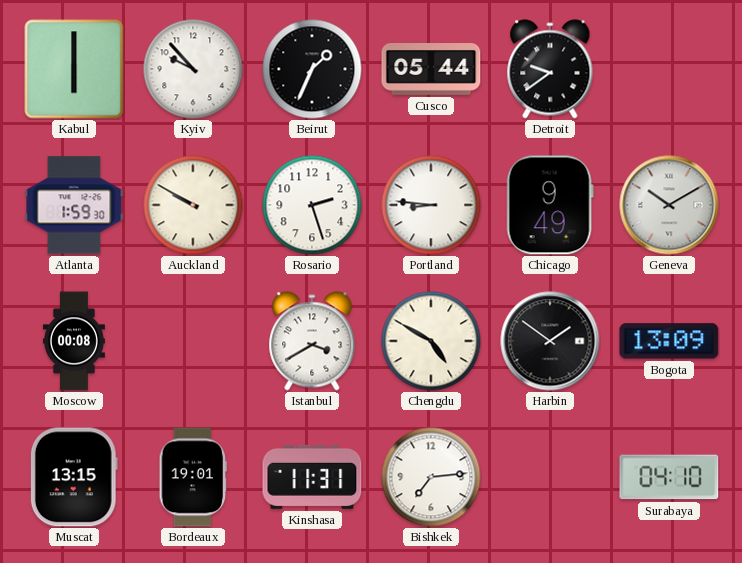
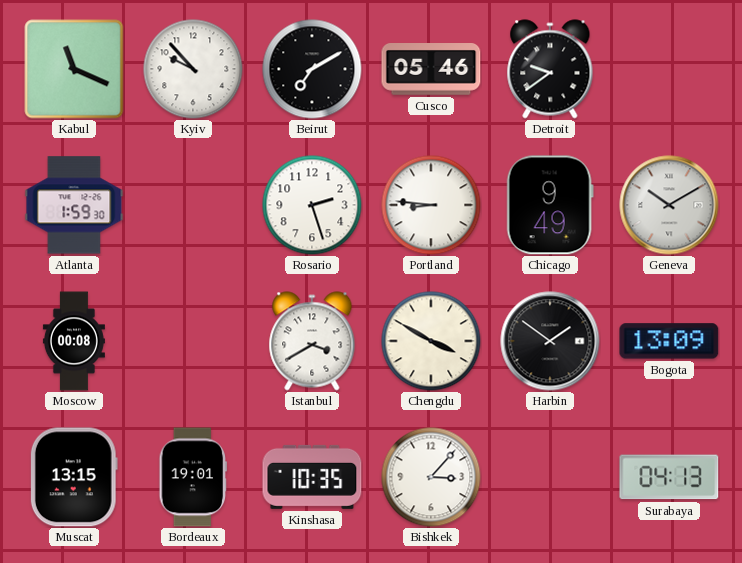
Kabul: 6:00 -> 11:19
Beirut: 1:34 -> 7:10
Cusco: 05:44 -> 05:46
Auckland: 9:50 -> none
Chengdu: 4:50 -> 3:50
Kinshasa: 11:31 -> 10:35
Bishkek: 7:14 -> 3:07
Surabaya: 04:10 -> 04:13
